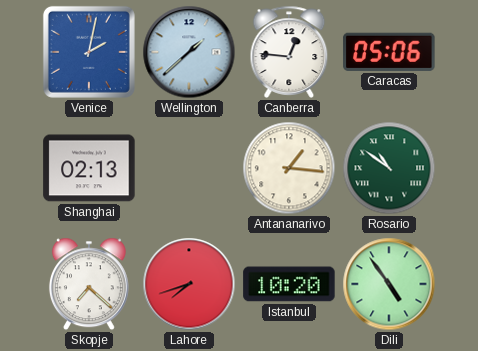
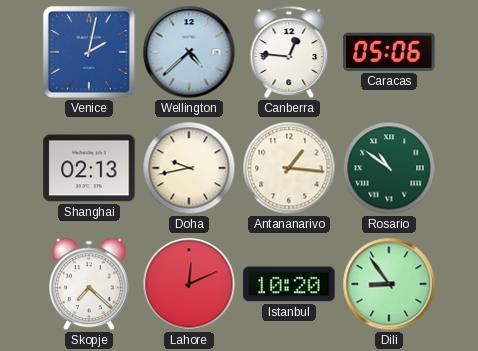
Wellington: 1:38 -> 4:38
Doha: none -> 9:43
Lahore: 7:42 -> 12:11
Dili: 4:54 -> 8:54
